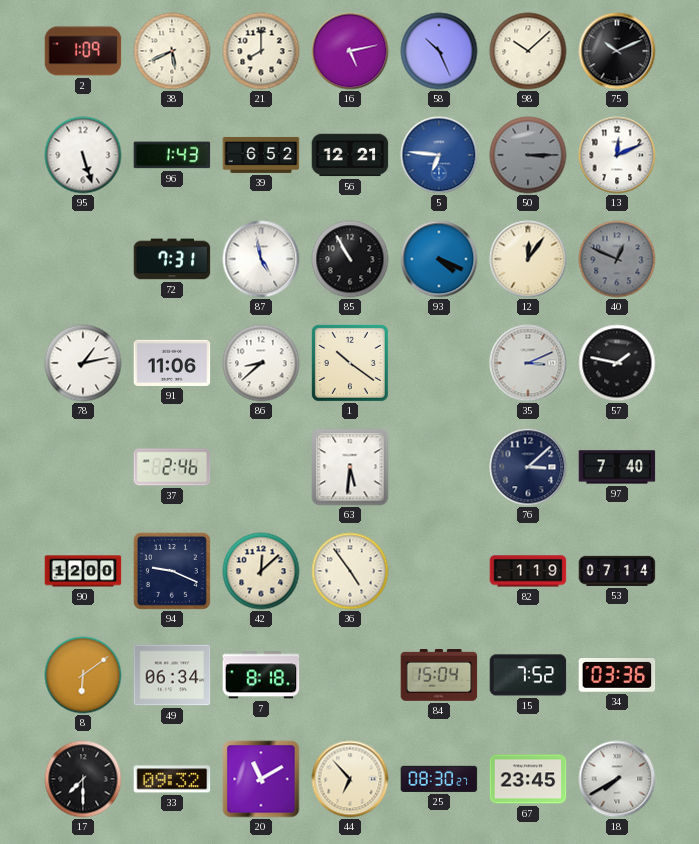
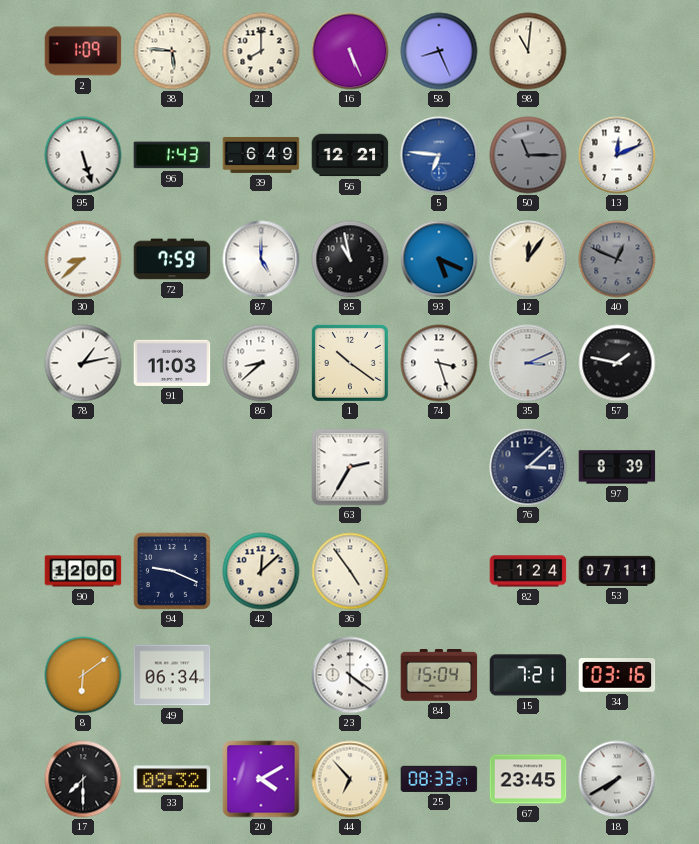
38: 5:41 -> 5:46
16: 5:13 -> 5:26
58: 10:26 -> 8:26
98: 10:08 -> 11:01
75: 10:11 -> none
39: 6:52 -> 6:49
50: 3:15 -> 11:15
30: none -> 8:38
72: 7:31 -> 7:59
87: 4:58 -> 5:00
85: 10:55 -> 10:58
93: 4:19 -> 5:19
91: 11:06 -> 11:03
74: none -> 3:27
37: 2:46 -> none
63: 5:31 -> 2:35
97: 7:40 -> 8:39
82: 1:19 -> 1:24
53: 07:14 -> 07:11
7: 8:18 -> none
23: none -> 4:21
15: 7:52 -> 7:21
34: 03:36 -> 03:16
20: 11:10 -> 4:10
25: 08:30 -> 08:33
